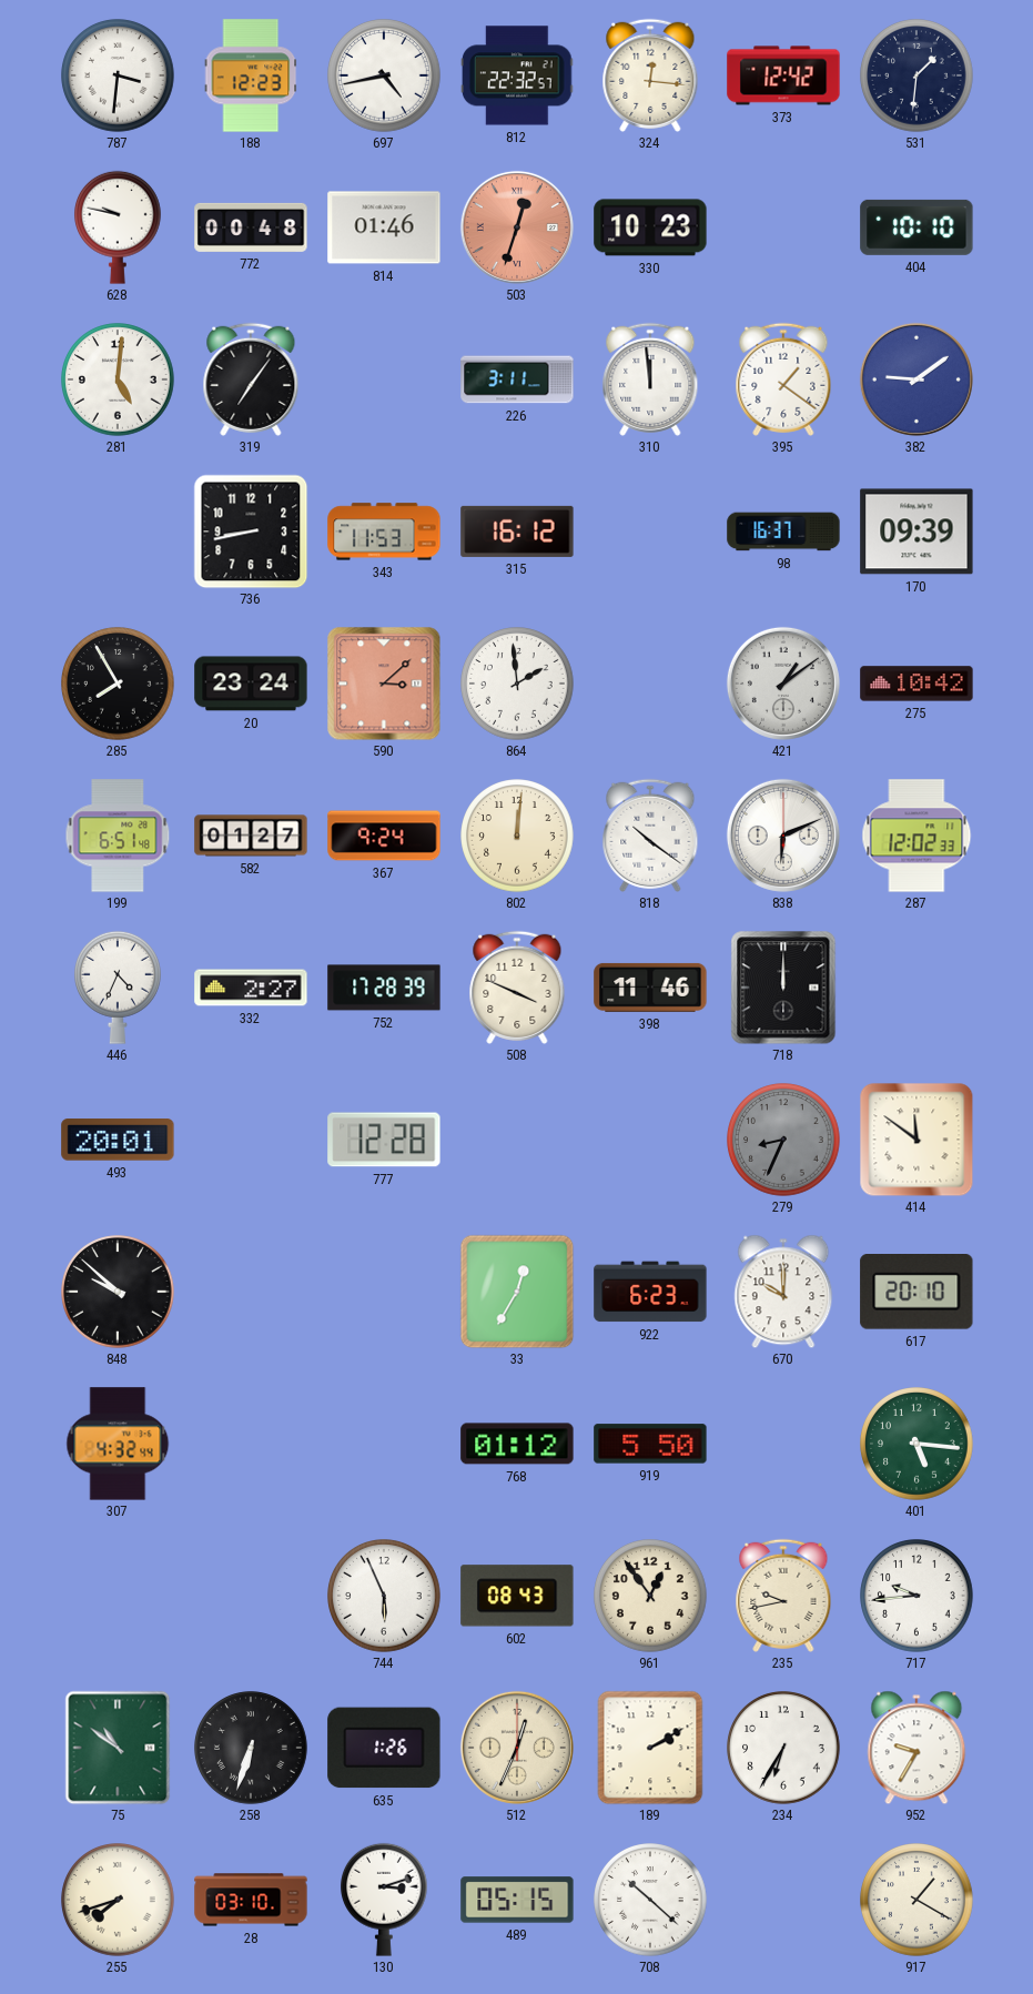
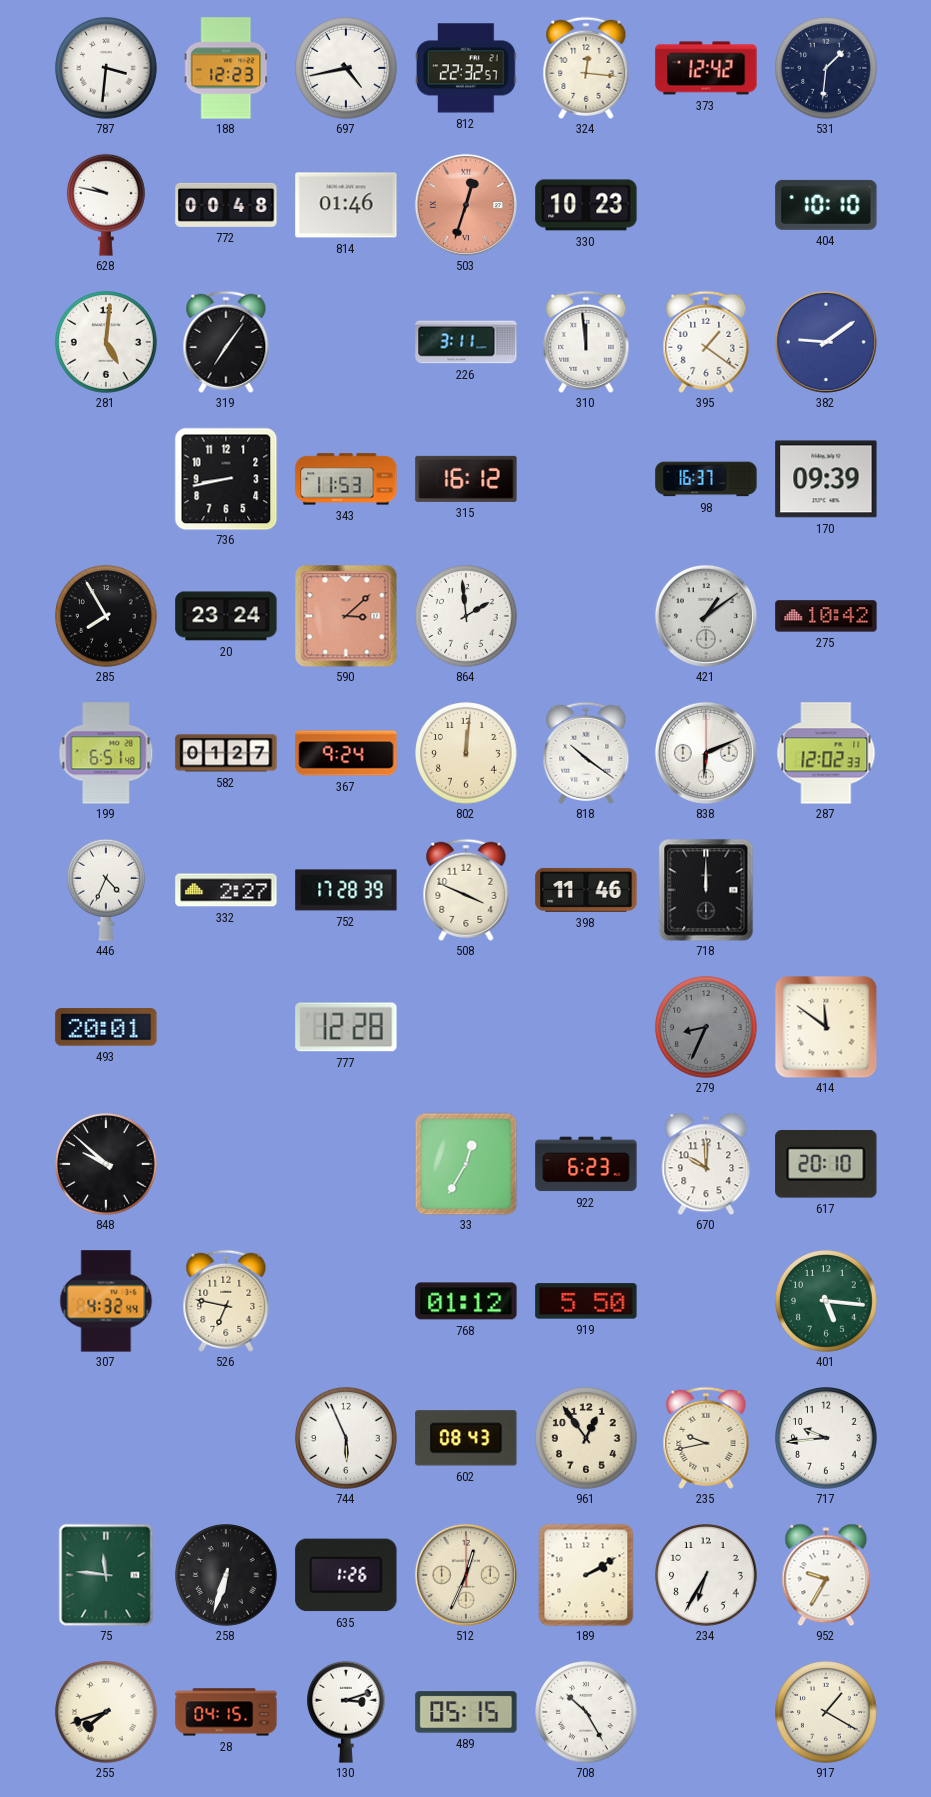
526: none -> 6:47
75: 10:51 -> 11:46
28: 03:10 -> 04:15
708: 10:22 -> 10:25
